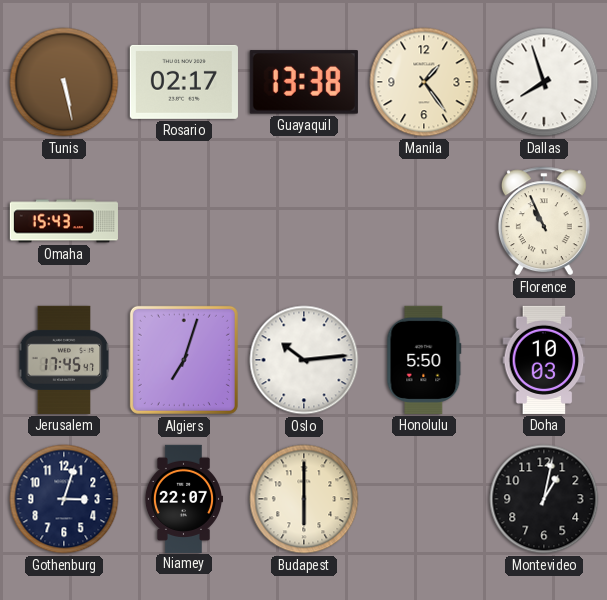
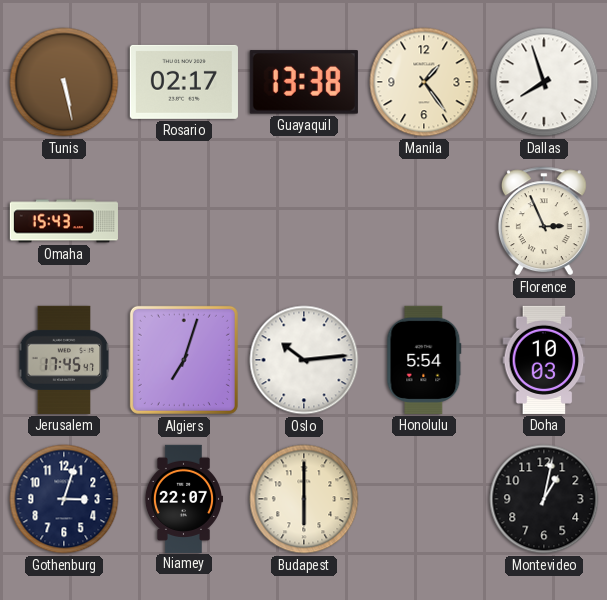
Florence: 10:56 -> 2:56
Honolulu: 5:50 -> 5:54
